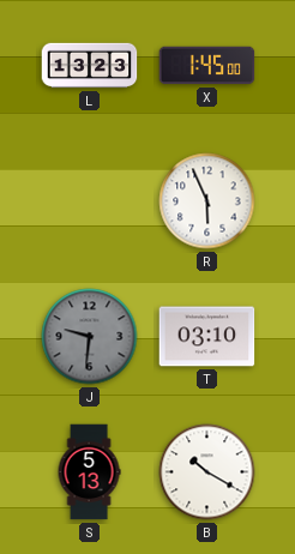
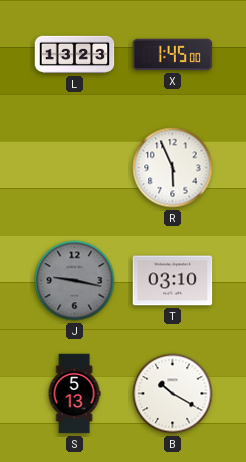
J: 9:31 -> 9:17
